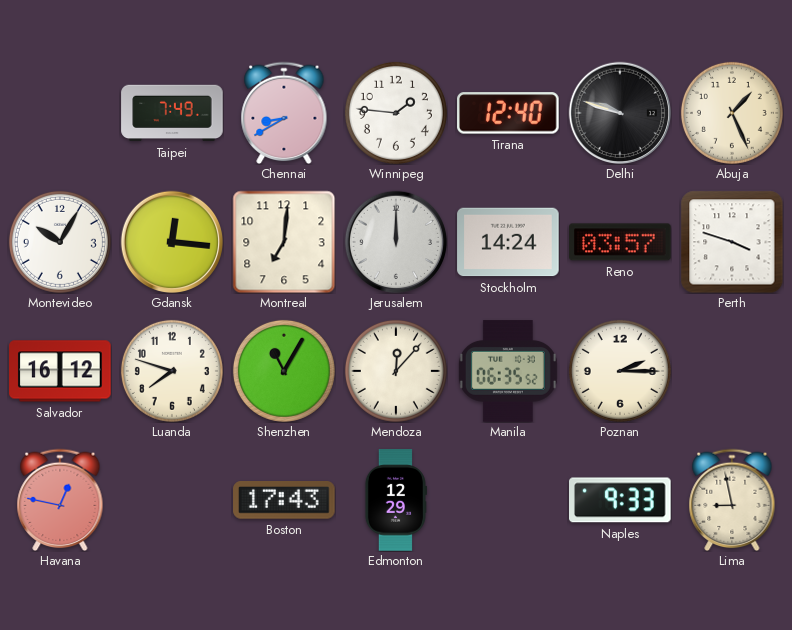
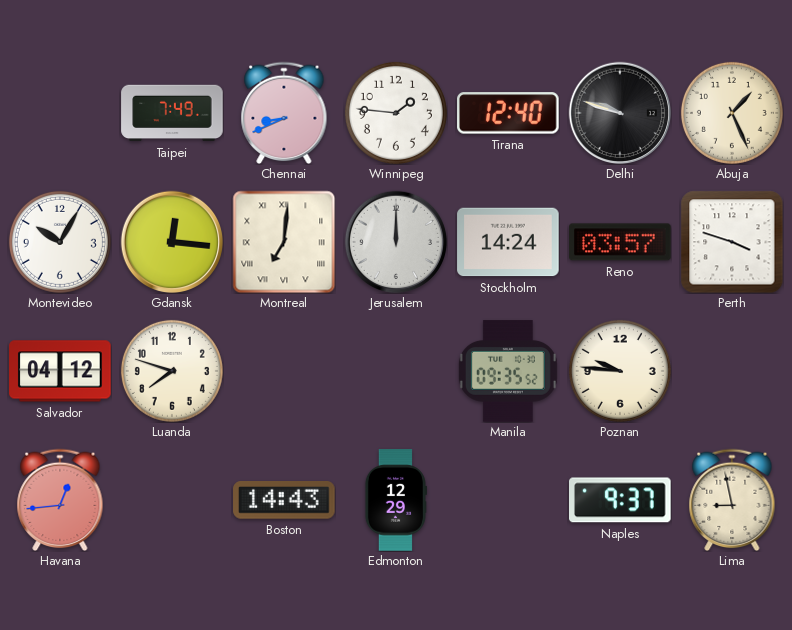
Chennai: 8:40 -> 8:41
Montreal numerals: Arabic -> Roman
Salvador: 16:12 -> 04:12
Shenzhen: 11:05 -> none
Mendoza: 12:07 -> none
Manila: 06:35 -> 09:35
Poznan: 2:15 -> 9:46
Havana: 12:47 -> 12:44
Boston: 17:43 -> 14:43
Naples: 9:33 -> 9:37
